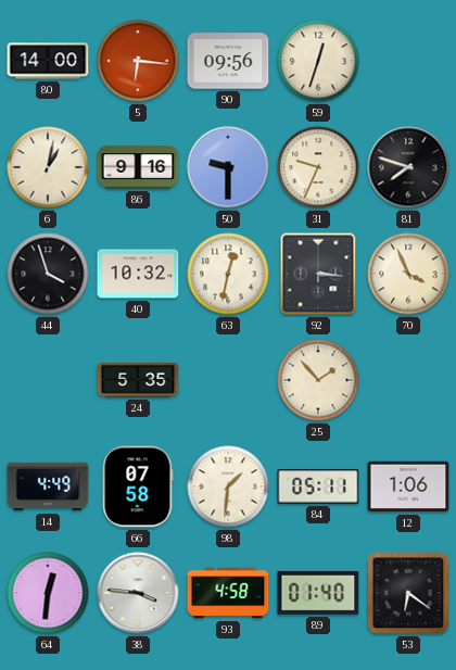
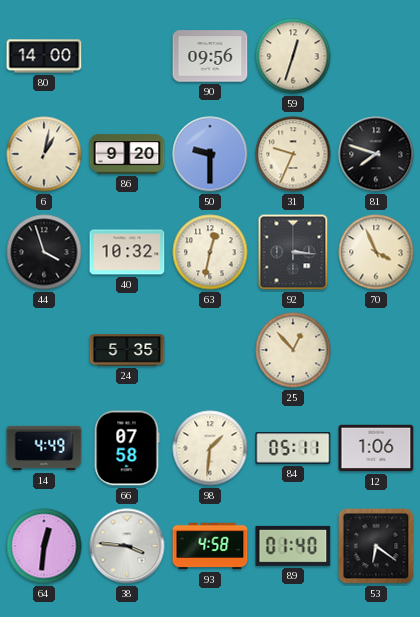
5: 6:16 -> none
86: 9:16 -> 9:20
25: 1:53 -> 12:53
